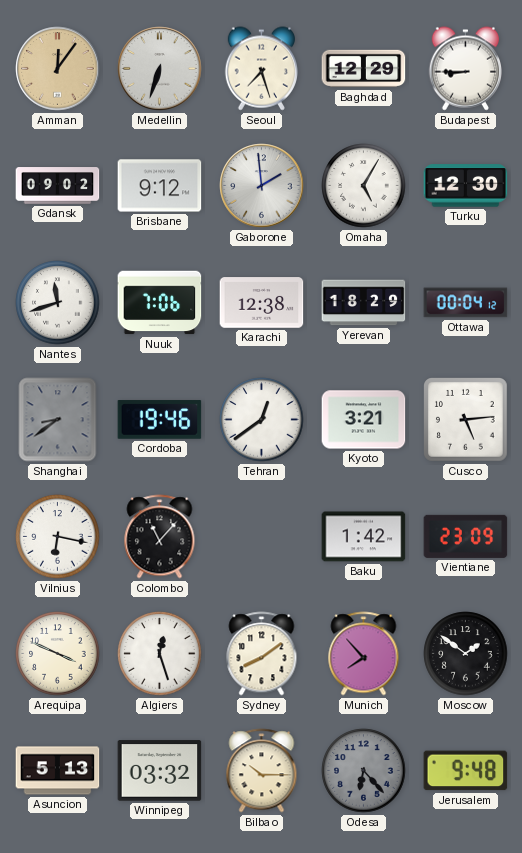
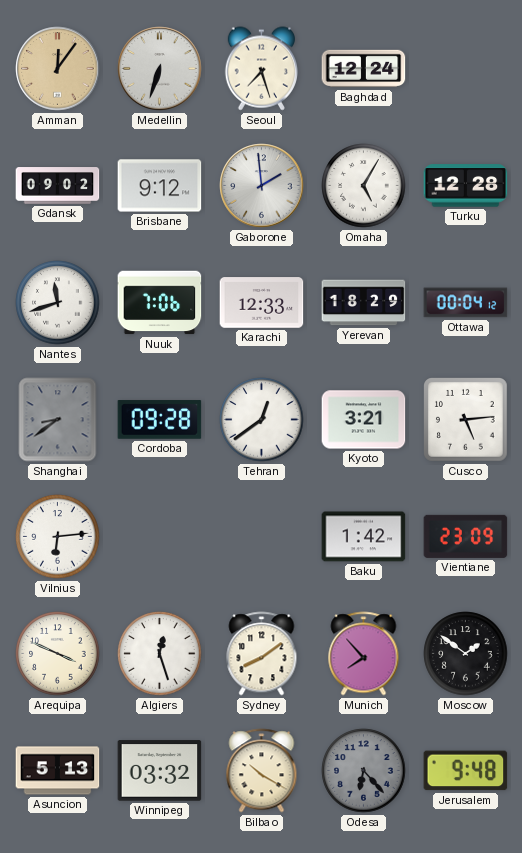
Baghdad: 12:29 -> 12:24
Budapest: 8:45 -> none
Turku: 12:30 -> 12:28
Karachi: 12:38 -> 12:33
Cordoba: 19:46 -> 09:28
Vilnius: 6:17 -> 6:14
Colombo: 11:07 -> none
Bilbao: 10:15 -> 10:20
